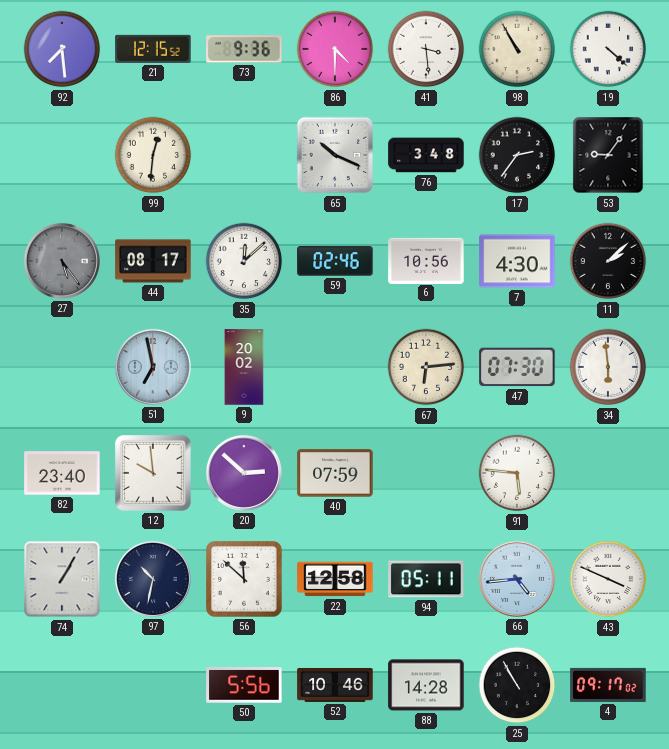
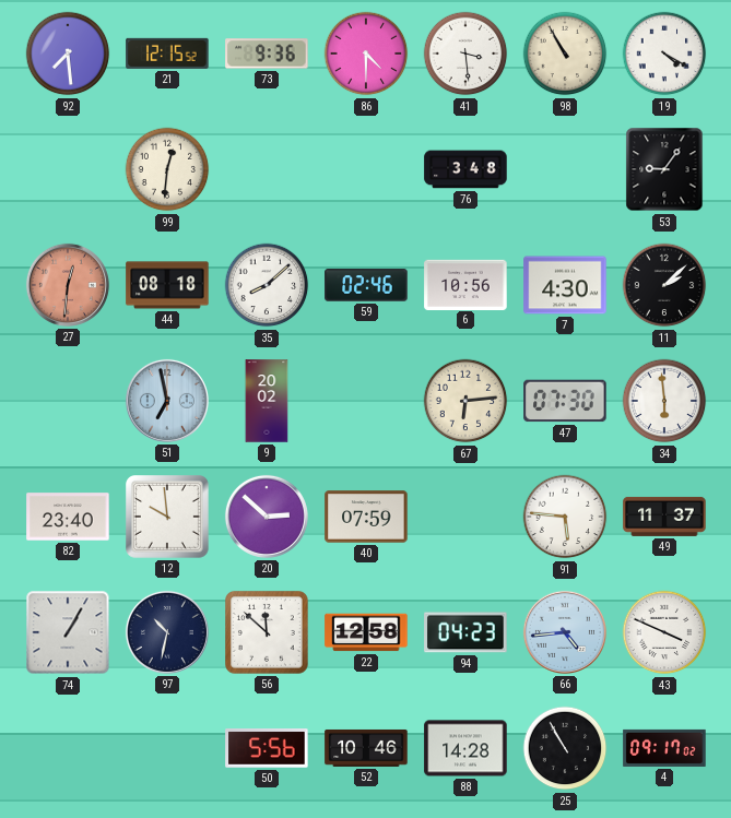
19: 4:22 -> 4:20
65: 10:19 -> none
17: 2:36 -> none
27: 5:24 -> 12:31
27 dial: grey -> salmon
44: 08:17 -> 08:18
35: 12:08 -> 8:08
49: none -> 11:37
94: 05:11 -> 04:23
